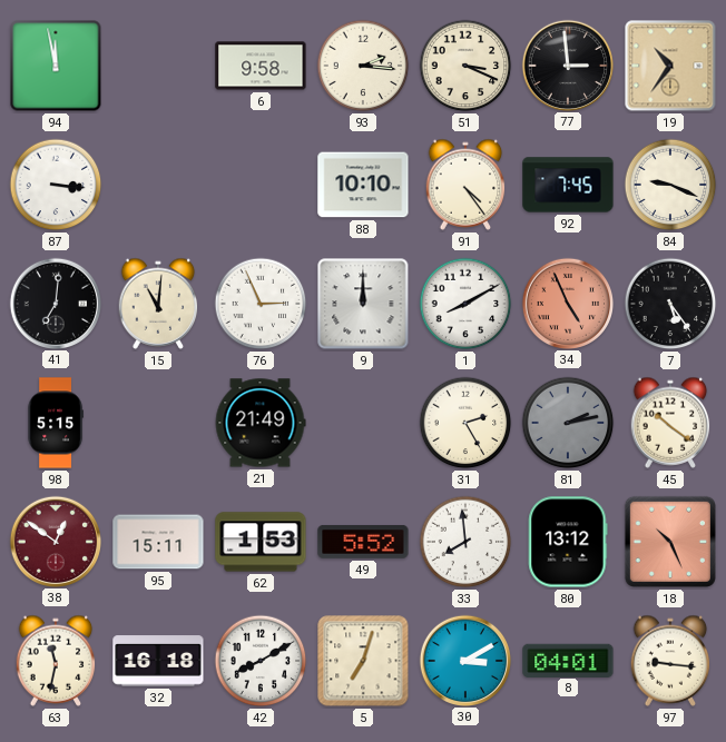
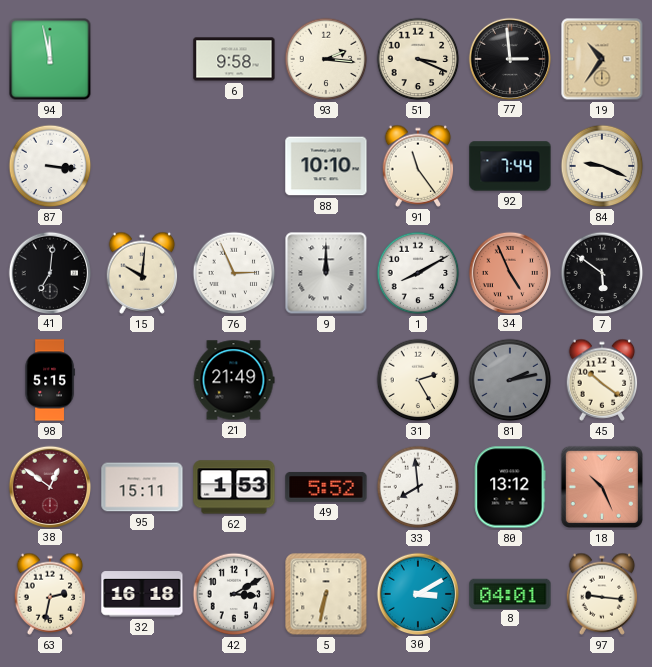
91: 4:24 -> 11:24
92: 7:45 -> 7:44
15: 11:01 -> 10:01
7: 5:24 -> 5:51
63: 11:32 -> 2:32
42: 8:10 -> 3:10
5: 7:03 -> 6:32
